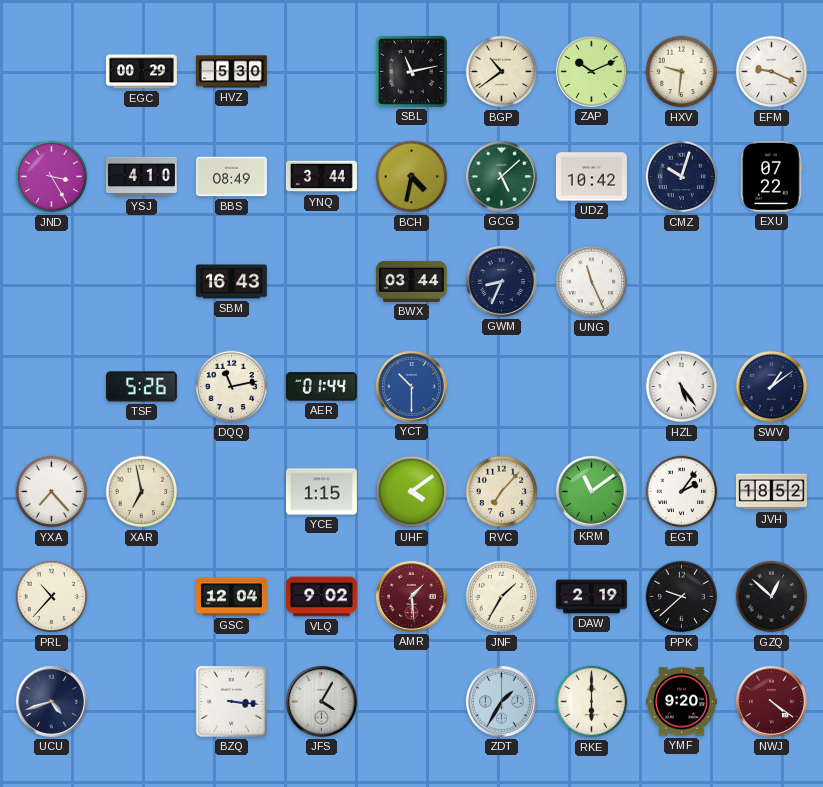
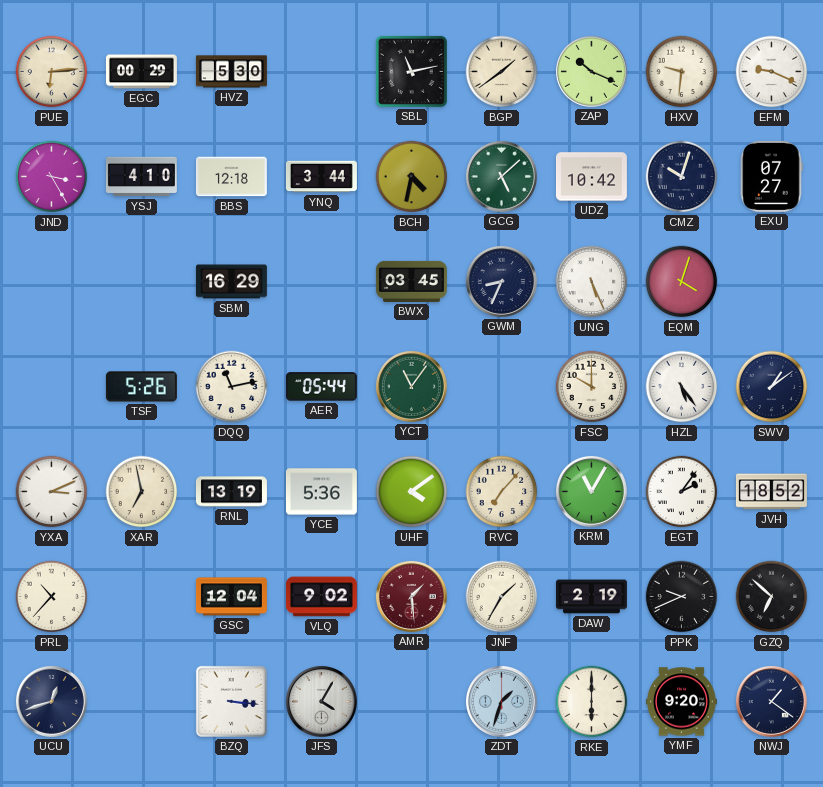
PUE: none -> 6:14
BGP: 10:39 -> 1:39
ZAP: 10:11 -> 10:19
BBS: 08:49 -> 12:18
EXU: 07:22 -> 07:27
SBM: 16:43 -> 16:29
BWX: 03:44 -> 03:45
UNG: 11:26 -> 5:26
EQM: none -> 4:03
AER: 01:44 -> 05:44
YCT: 10:30 -> 11:06
YCT dial: blue -> green
FSC: none -> 10:00
YXA: 7:23 -> 3:11
RNL: none -> 13:19
YCE: 1:15 -> 5:36
KRM: 11:09 -> 11:05
PPK: 9:38 -> 9:41
GZQ: 12:52 -> 6:52
UCU: 4:42 -> 12:42
ZDT: 1:35 -> 1:33
NWJ: 4:21 -> 1:21
NWJ dial: burgundy -> navy
